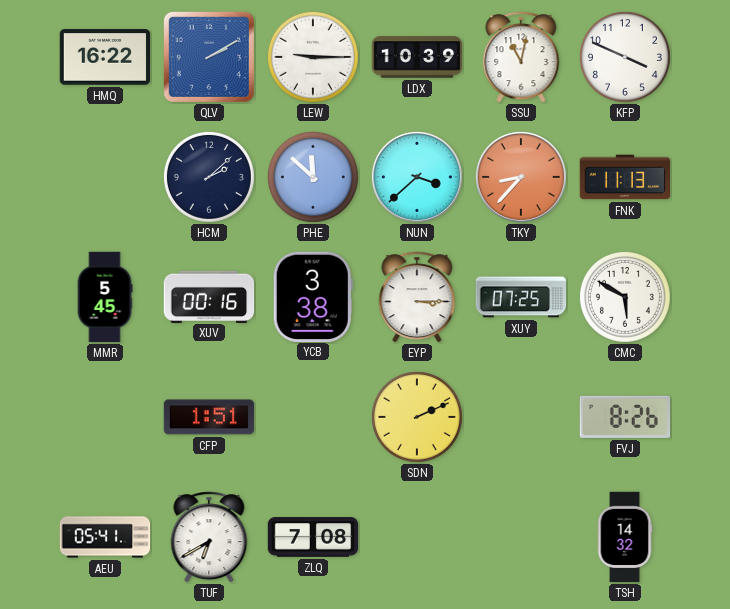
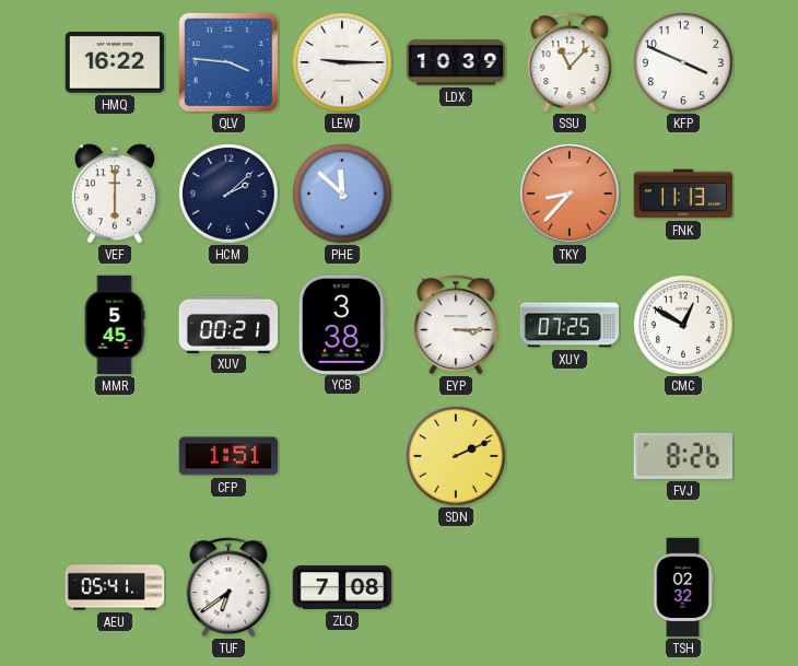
QLV: 2:10 -> 3:46
SSU: 11:02 -> 11:07
VEF: none -> 6:00
NUN: 3:38 -> none
XUV: 00:16 -> 00:21
CMC: 5:50 -> 12:50
TUF: 6:40 -> 6:39
TSH: 14:32 -> 02:32
